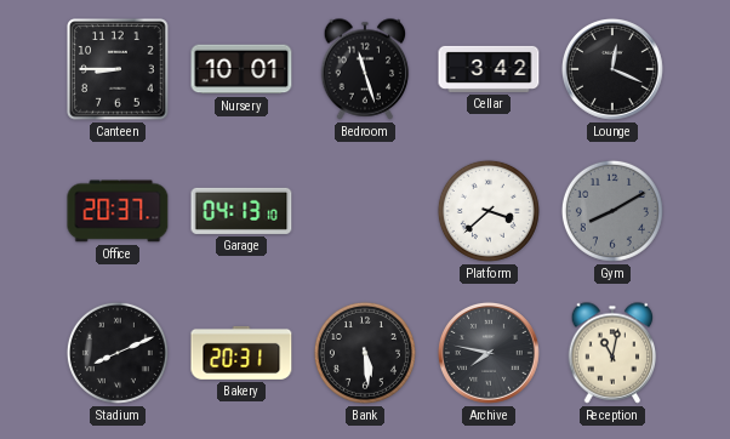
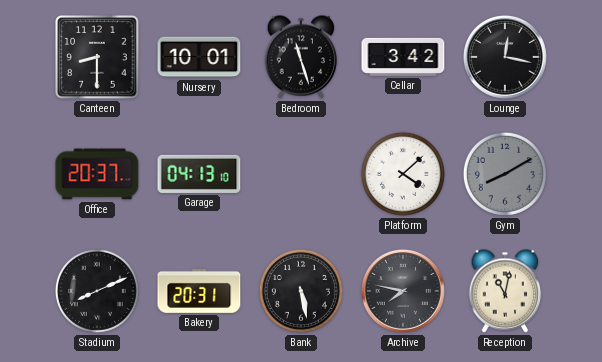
Canteen: 8:45 -> 8:30
Lounge: 12:19 -> 12:17
Platform: 3:38 -> 4:08
Bank: 5:29 -> 5:28
